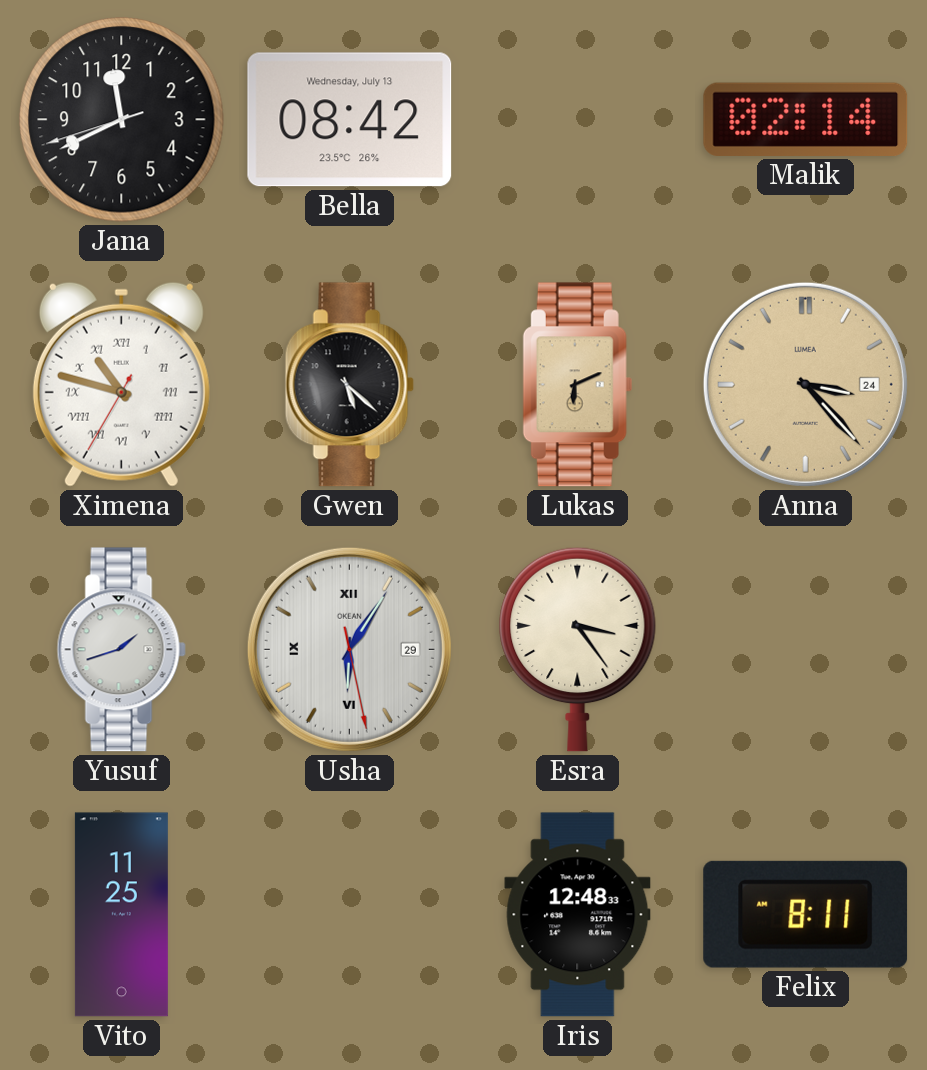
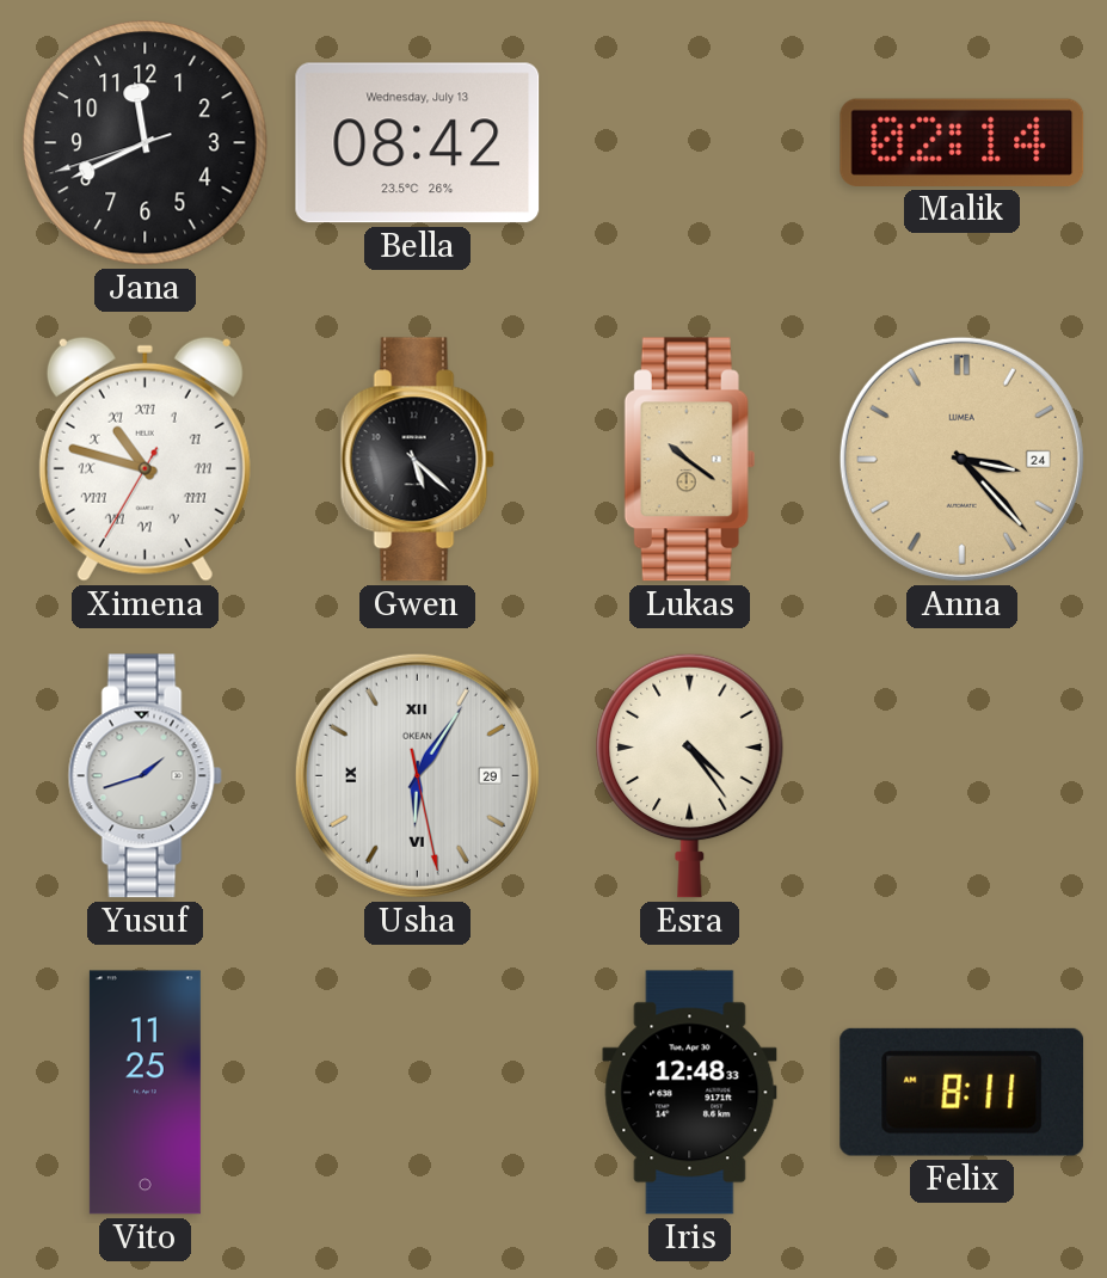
Lukas: 6:11 -> 10:21
Esra: 3:24 -> 4:24
